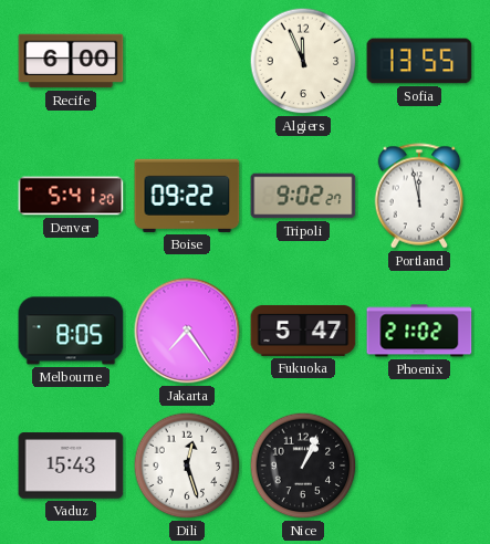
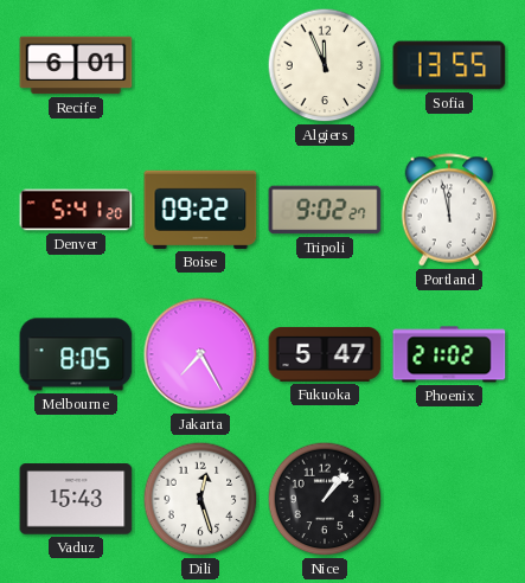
Recife: 6:00 -> 6:01
Jakarta: 7:24 -> 7:25
Nice: 1:04 -> 1:07
